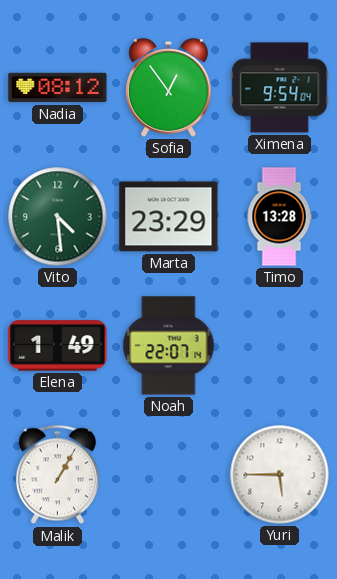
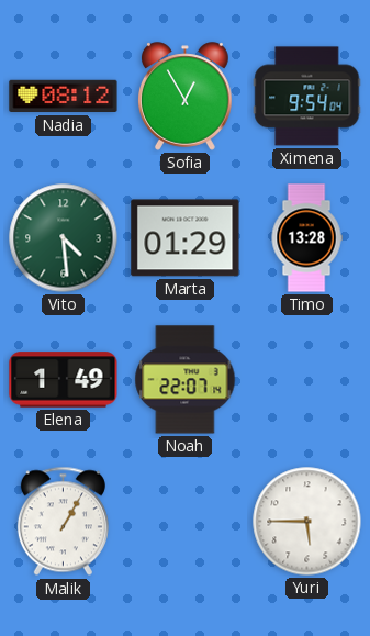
Sofia: 12:54 -> 12:55
Marta: 23:29 -> 01:29
